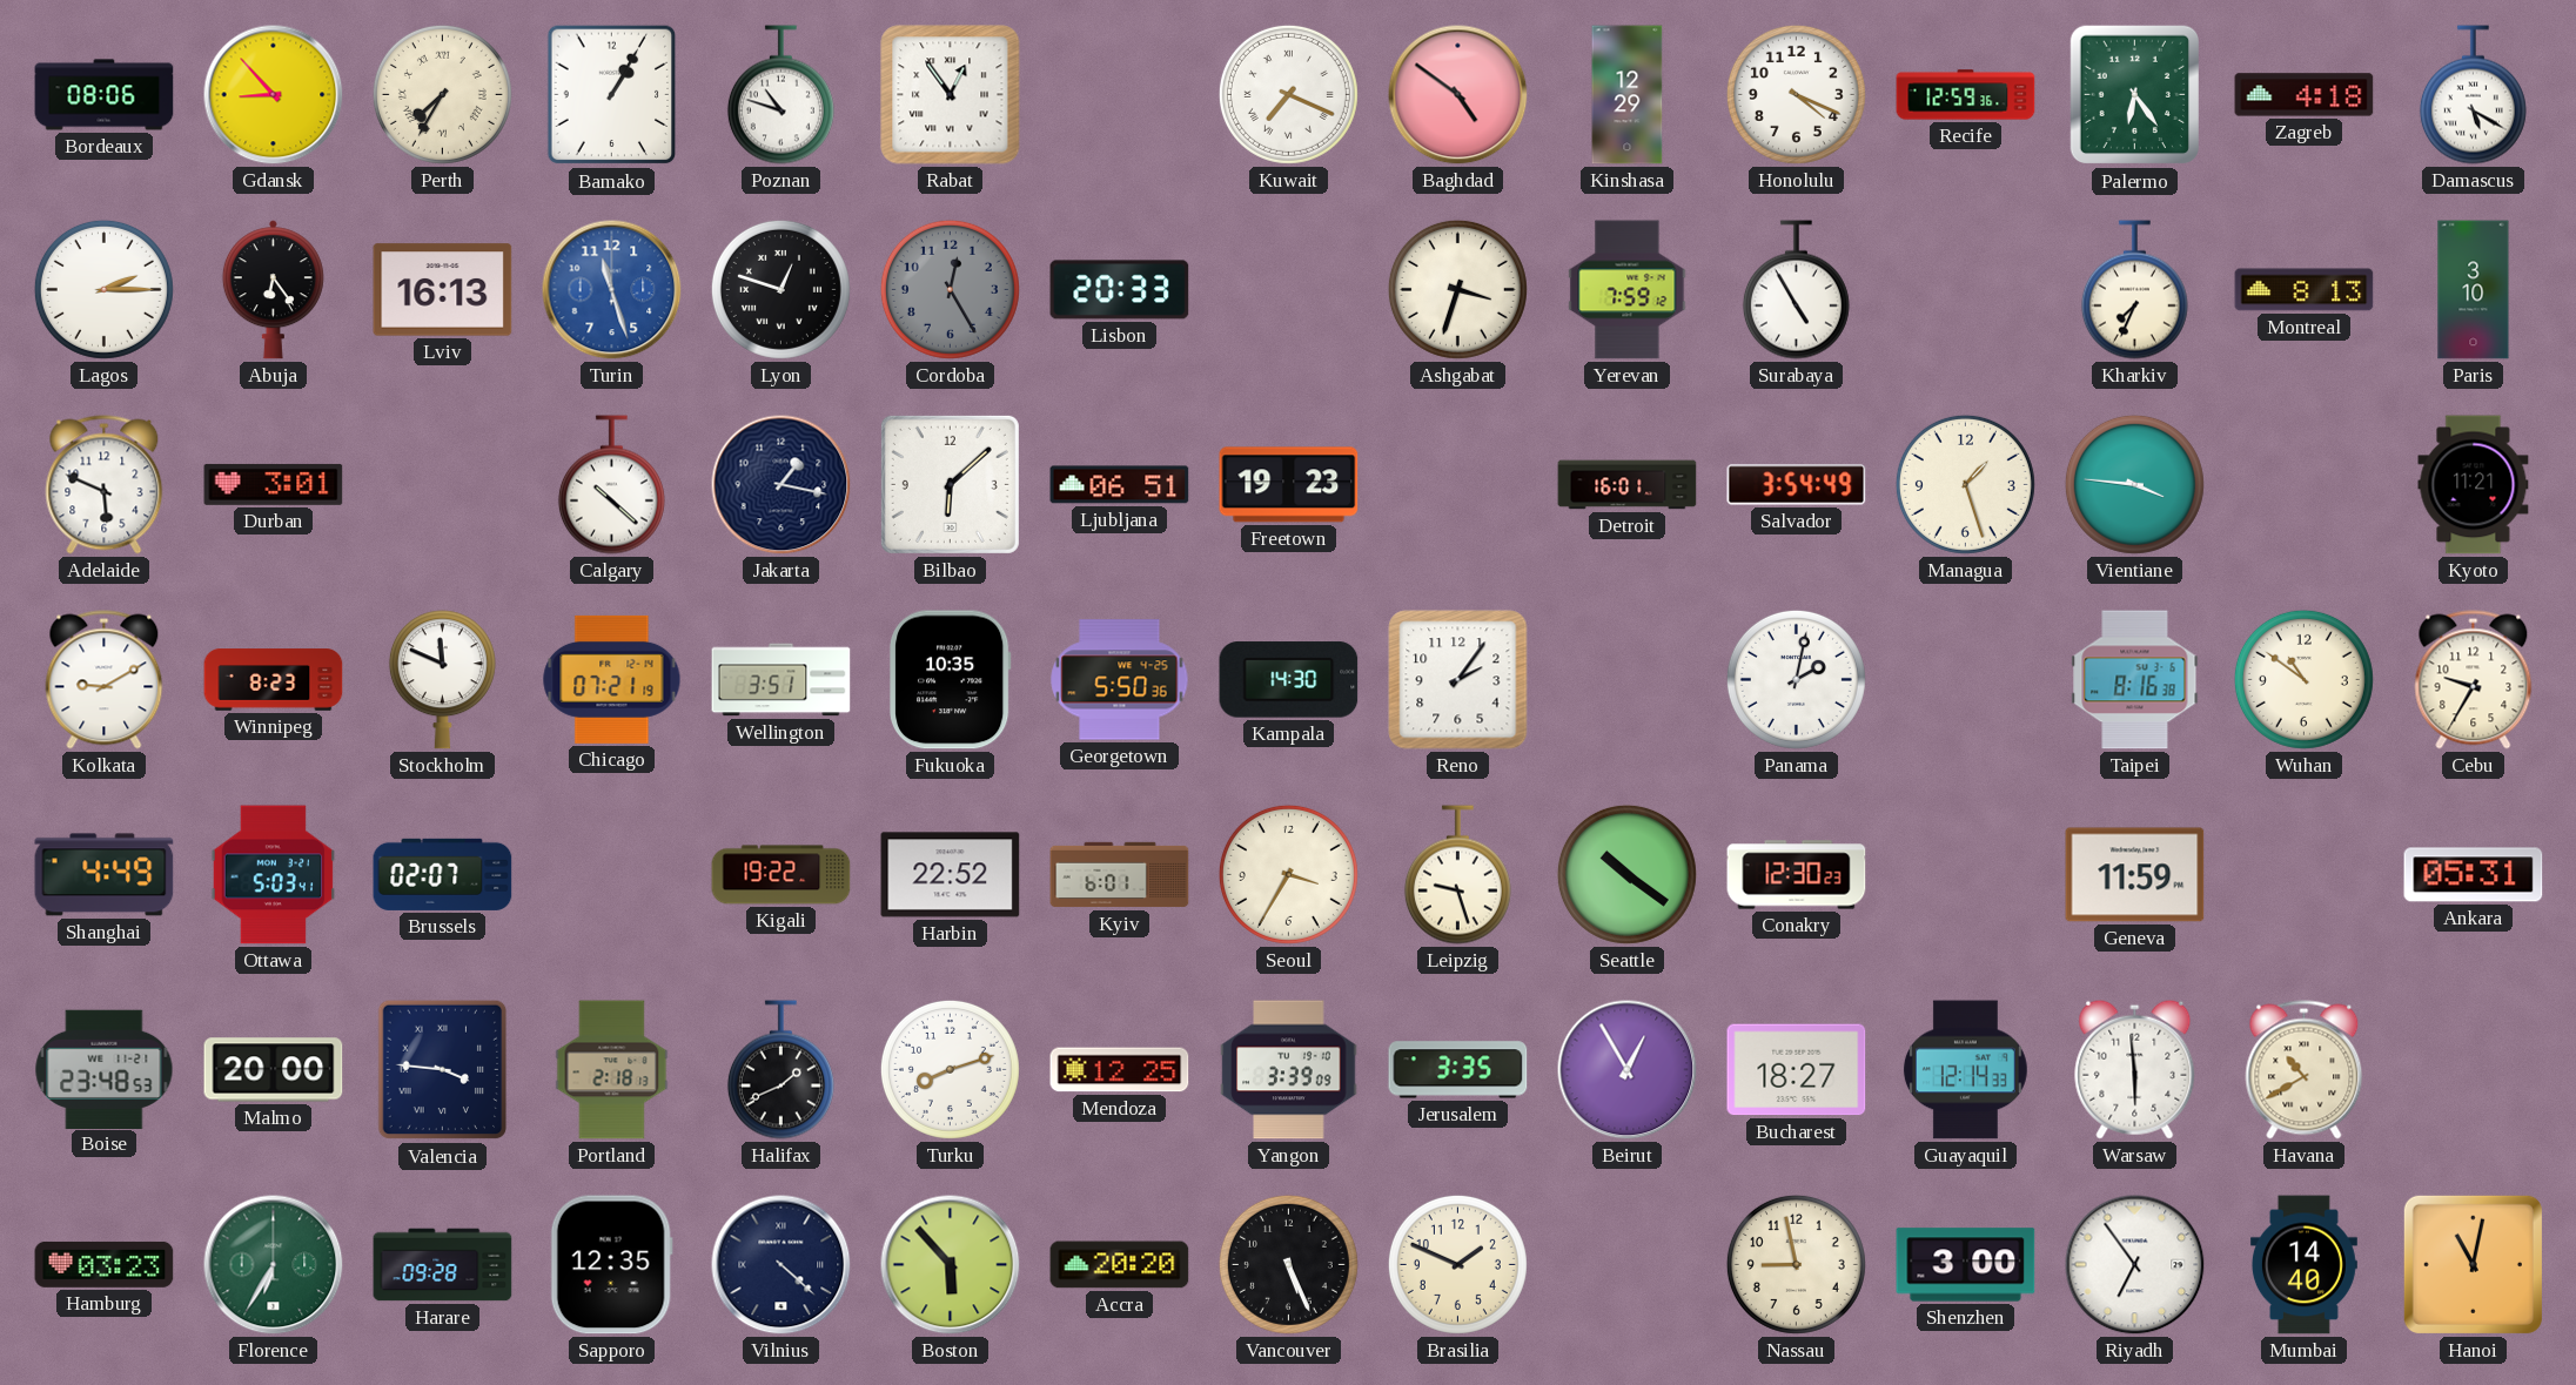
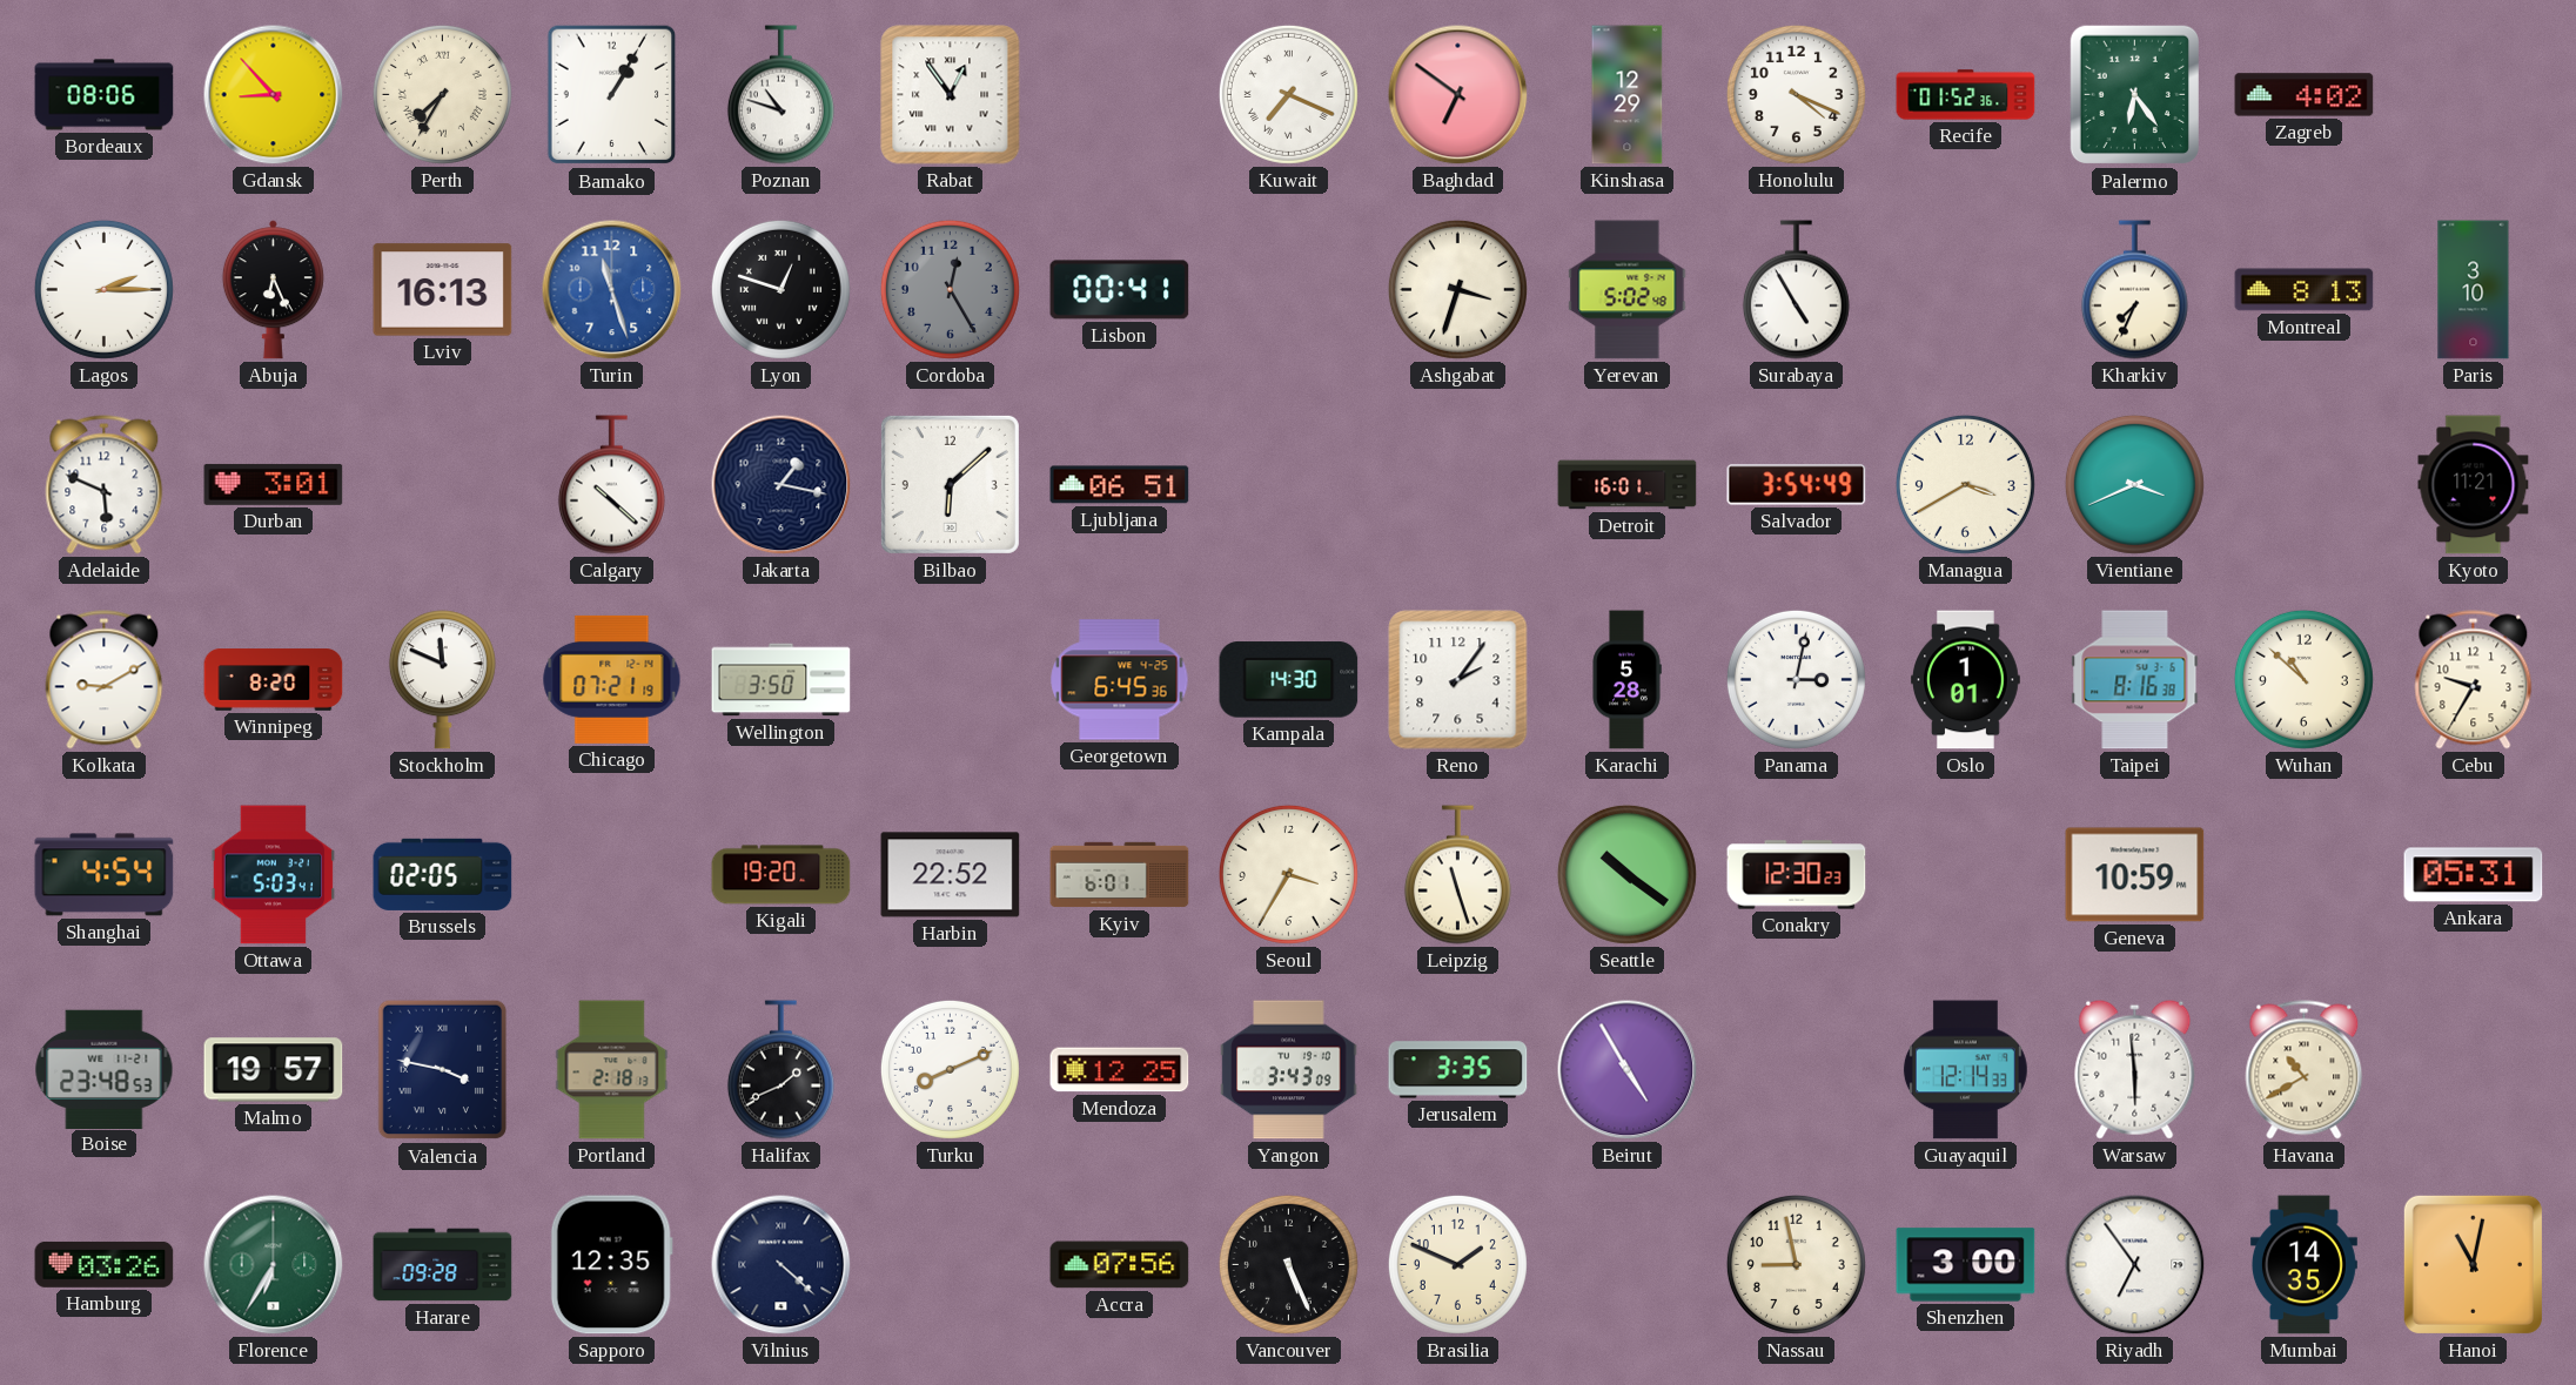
Baghdad: 4:51 -> 6:51
Recife: 12:59 -> 01:52
Zagreb: 4:18 -> 4:02
Damascus: 5:20 -> none
Abuja: 6:24 -> 6:26
Lisbon: 20:33 -> 00:41
Yerevan: 7:59 -> 5:02
Freetown: 19:23 -> none
Managua: 1:27 -> 3:40
Vientiane: 3:46 -> 3:41
Winnipeg: 8:23 -> 8:20
Wellington: 3:51 -> 3:50
Fukuoka: 10:35 -> none
Georgetown: 5:50 -> 6:45
Karachi: none -> 5:28
Panama: 2:02 -> 3:02
Oslo: none -> 1:01
Wuhan: 10:51 -> 10:52
Shanghai: 4:49 -> 4:54
Brussels: 02:07 -> 02:05
Kigali: 19:22 -> 19:20
Leipzig: 9:27 -> 11:27
Geneva: 11:59 -> 10:59
Malmo: 20:00 -> 19:57
Valencia: 3:46 -> 3:47
Turku: 8:12 -> 8:11
Yangon: 3:39 -> 3:43
Beirut: 12:55 -> 4:55
Bucharest: 18:27 -> none
Hamburg: 03:23 -> 03:26
Boston: 5:53 -> none
Accra: 20:20 -> 07:56
Mumbai: 14:40 -> 14:35
